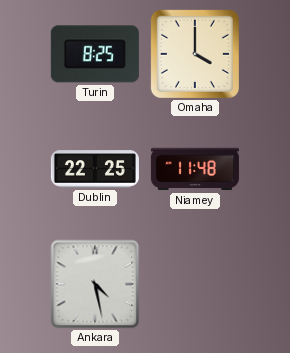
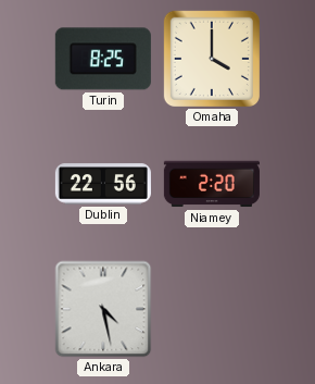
Dublin: 22:25 -> 22:56
Niamey: 11:48 -> 2:20
